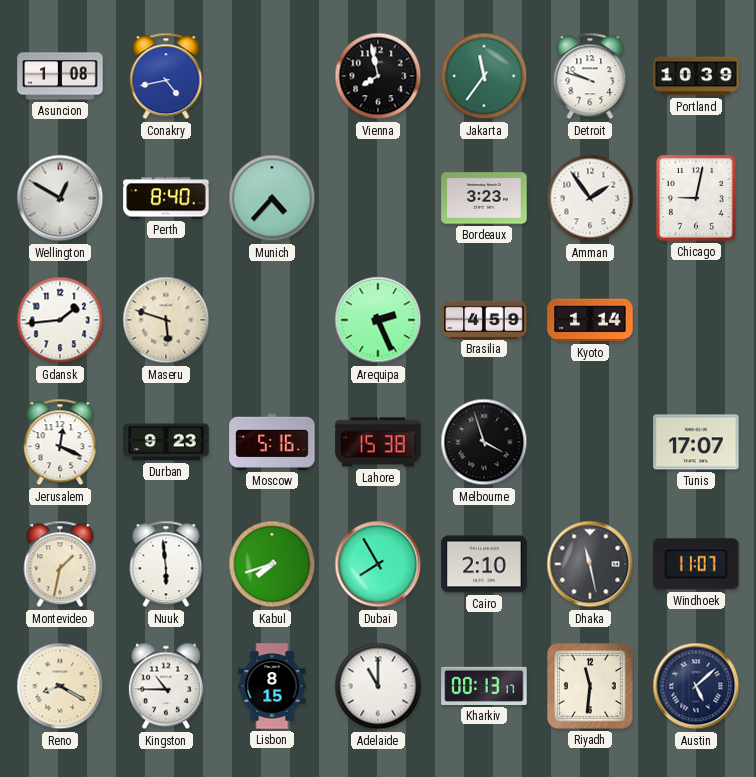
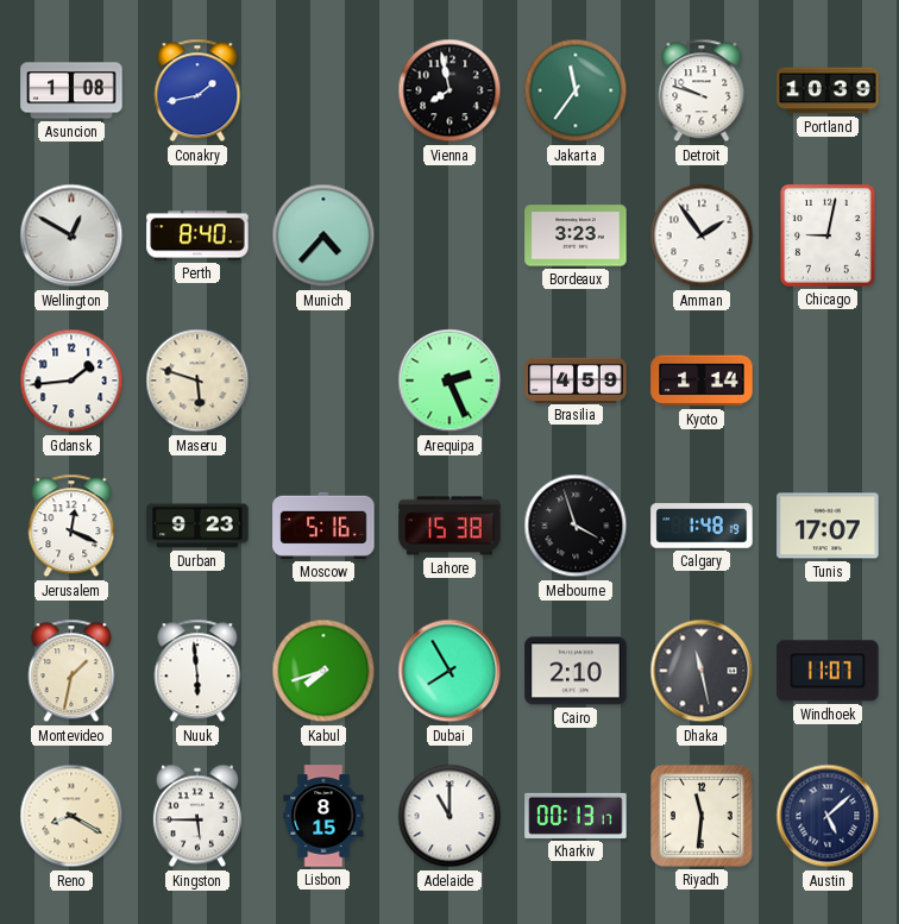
Conakry: 4:43 -> 1:43
Calgary: none -> 1:48
Kingston: 10:45 -> 5:45
